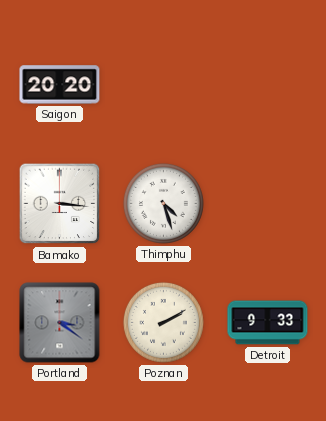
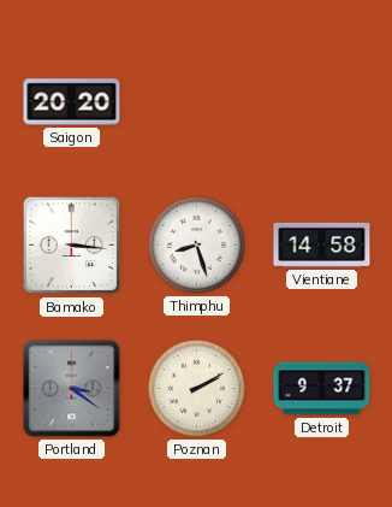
Thimphu: 4:27 -> 8:27
Vientiane: none -> 14:58
Detroit: 9:33 -> 9:37
